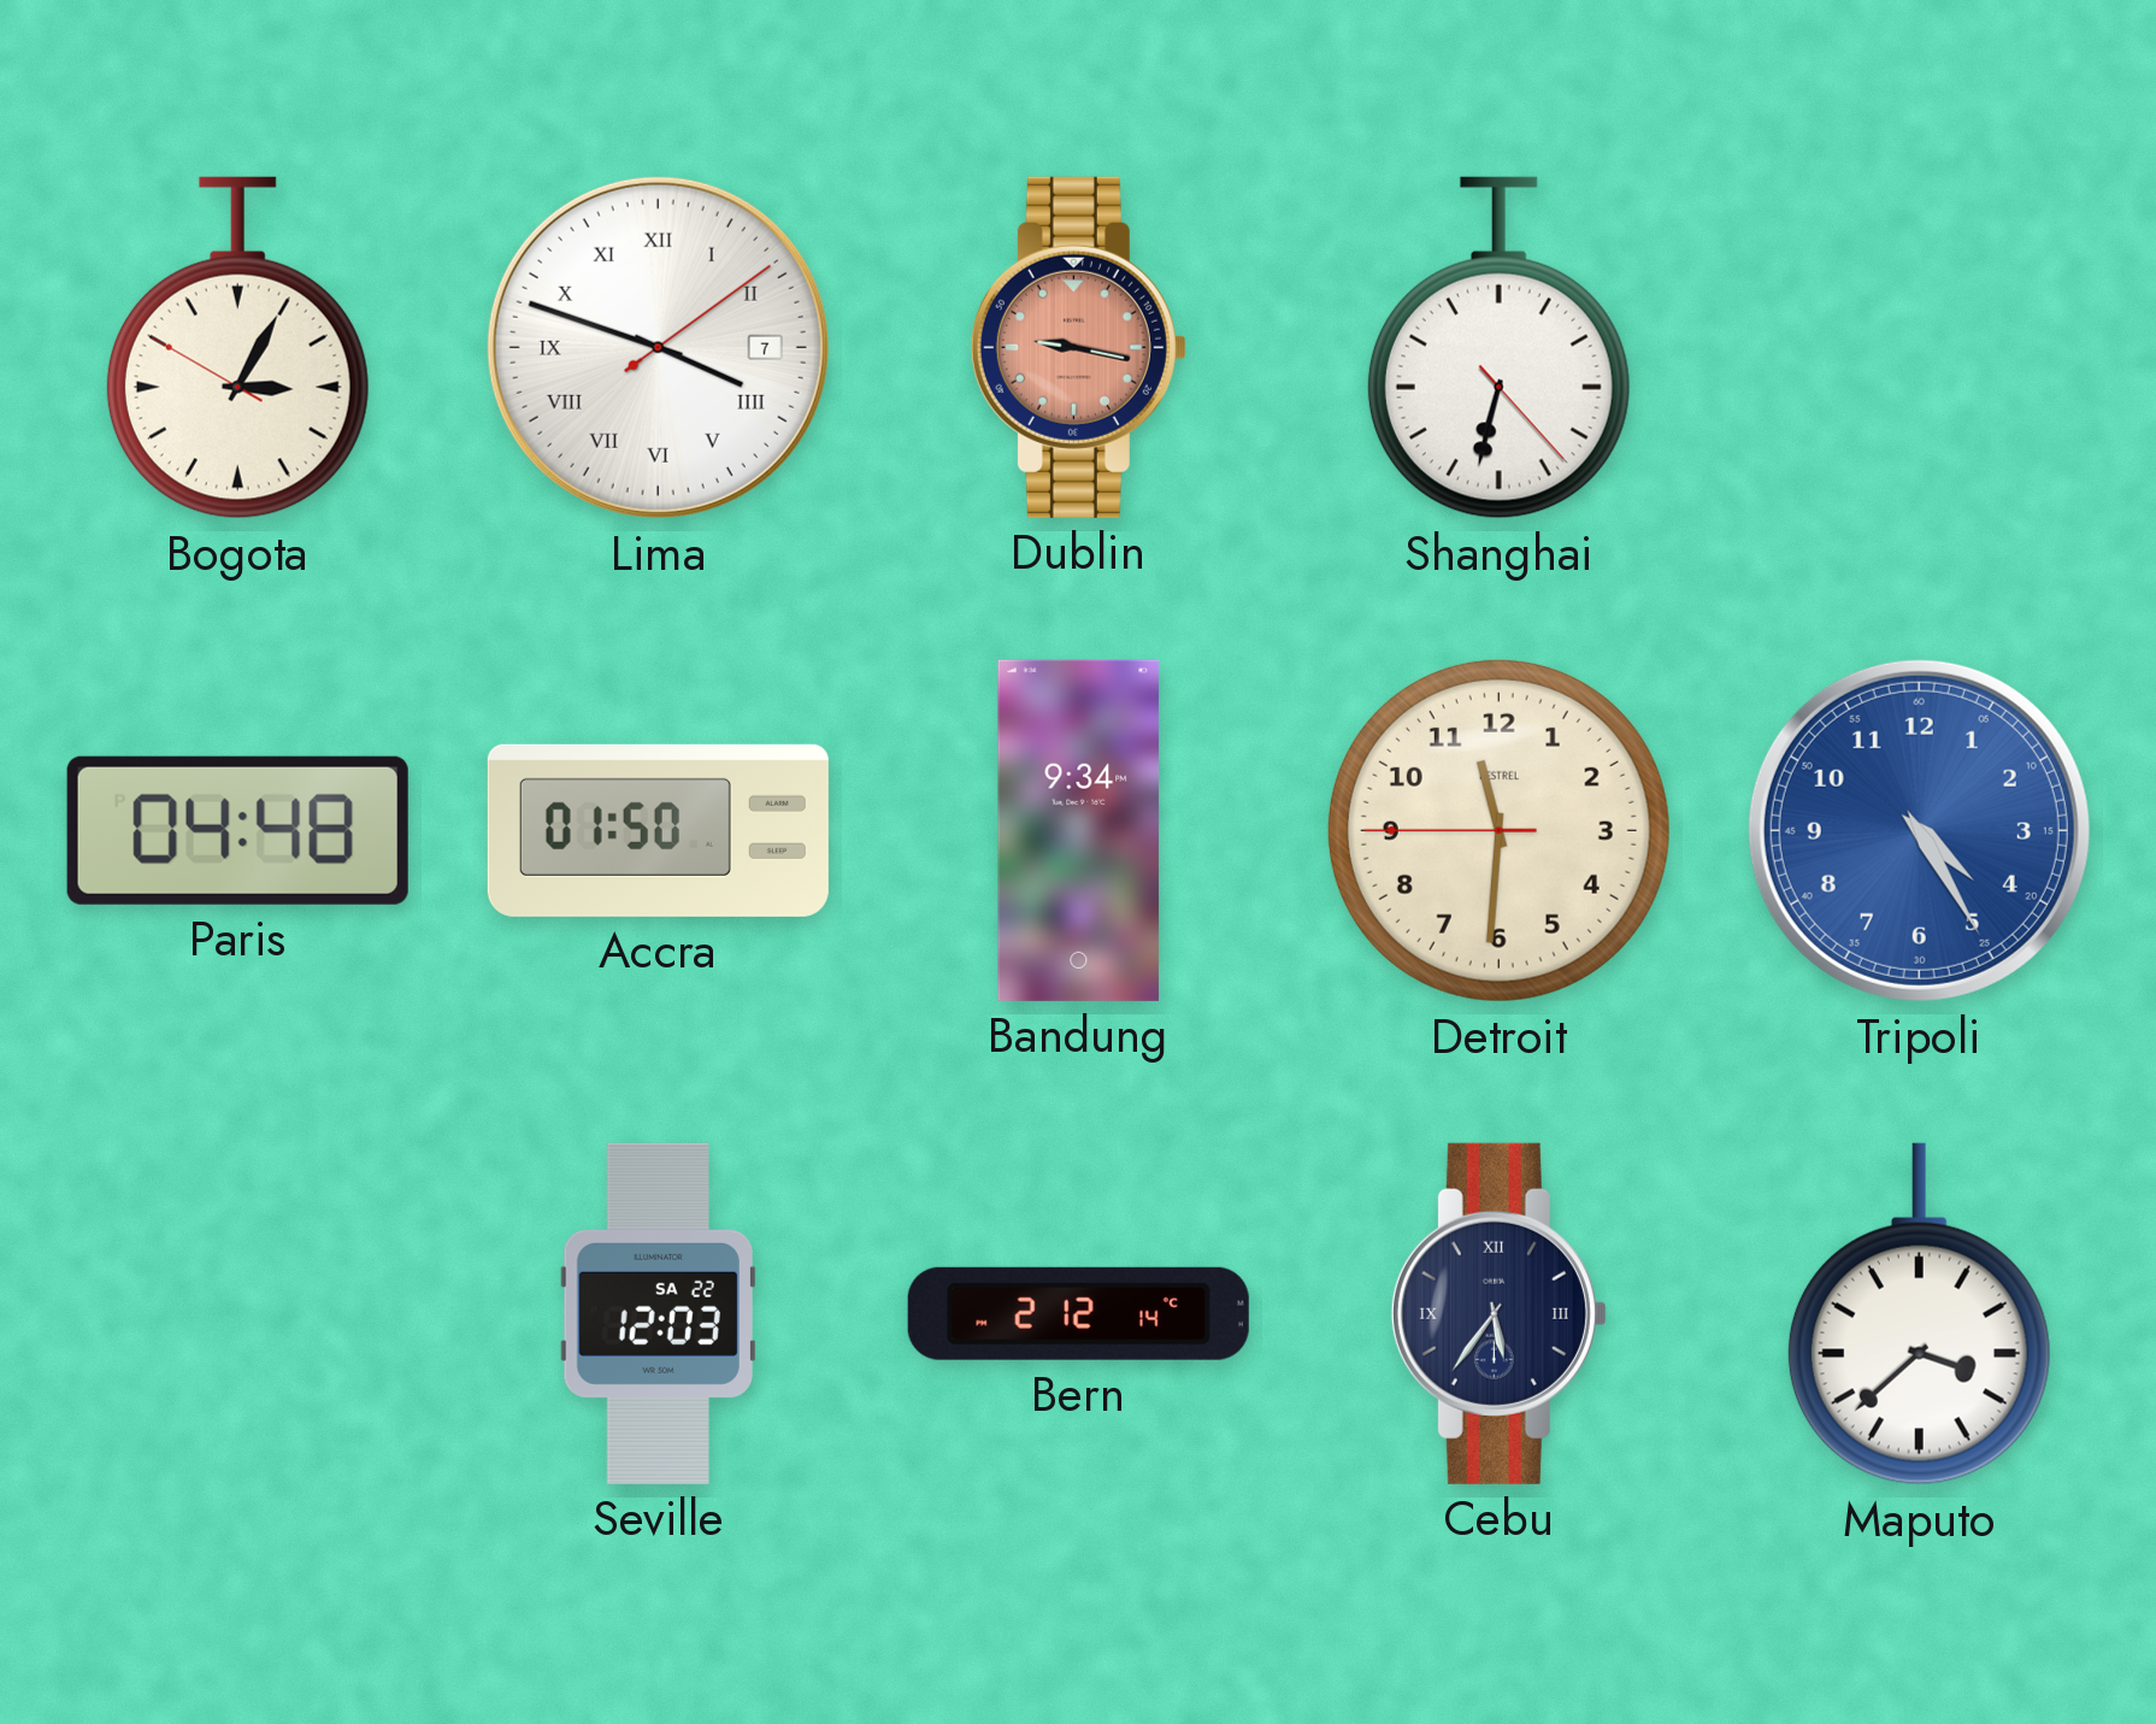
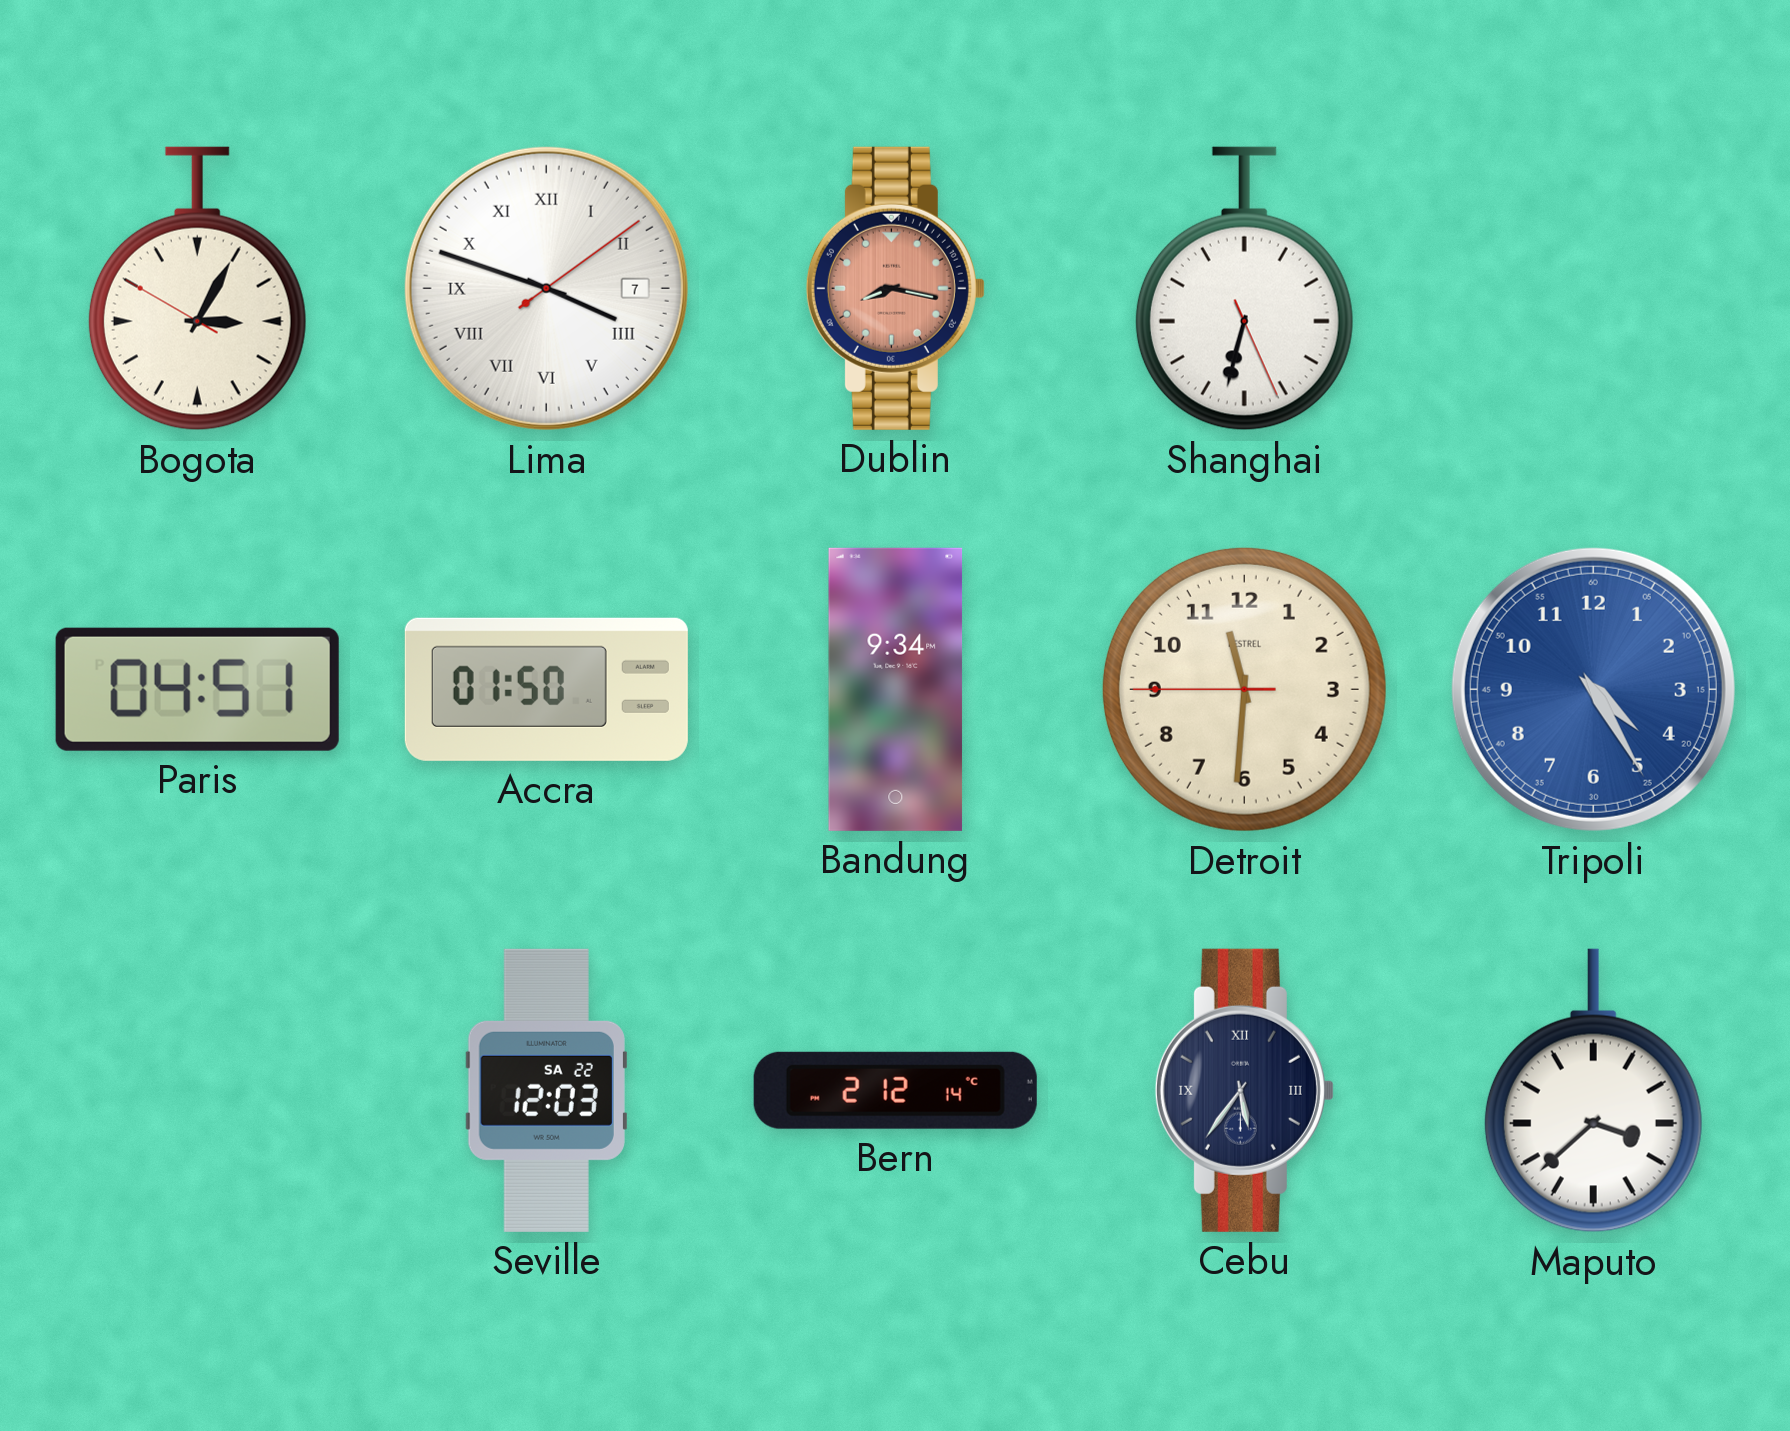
Dublin: 9:17 -> 8:17
Shanghai: 6:32:23 -> 6:32:26
Paris: 04:48 -> 04:51
